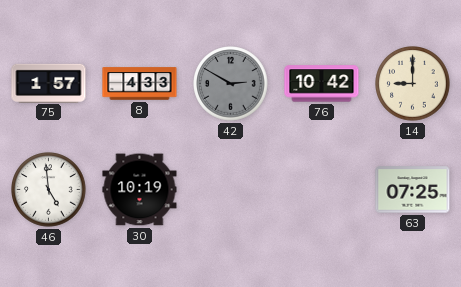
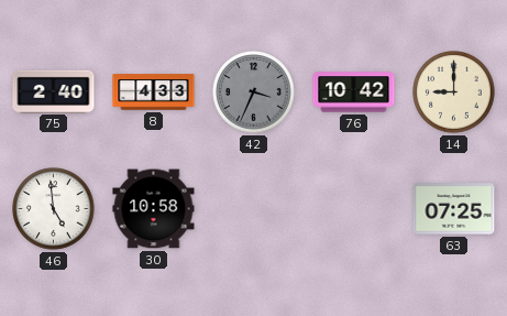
75: 1:57 -> 2:40
42: 2:50 -> 3:34
30: 10:19 -> 10:58
